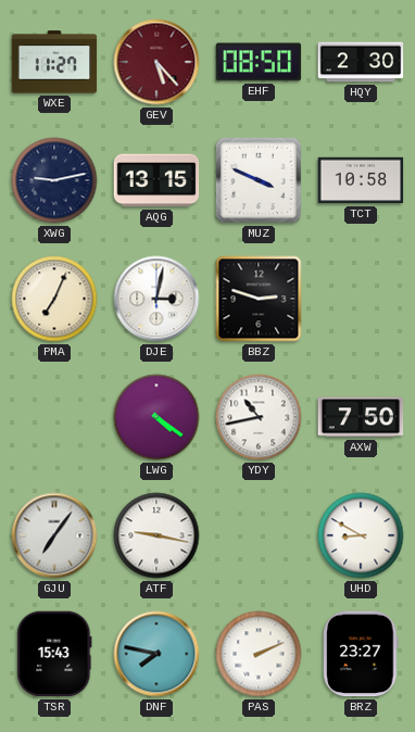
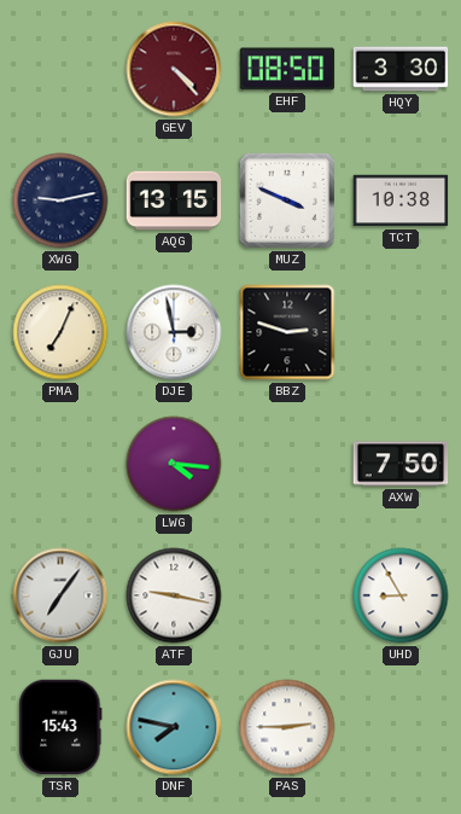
WXE: 11:27 -> none
GEV: 5:23 -> 4:23
HQY: 2:30 -> 3:30
TCT: 10:58 -> 10:38
DJE: 3:02 -> 2:58
LWG: 4:21 -> 4:16
YDY: 10:43 -> none
UHD: 8:50 -> 8:55
PAS: 2:11 -> 2:45
BRZ: 23:27 -> none
